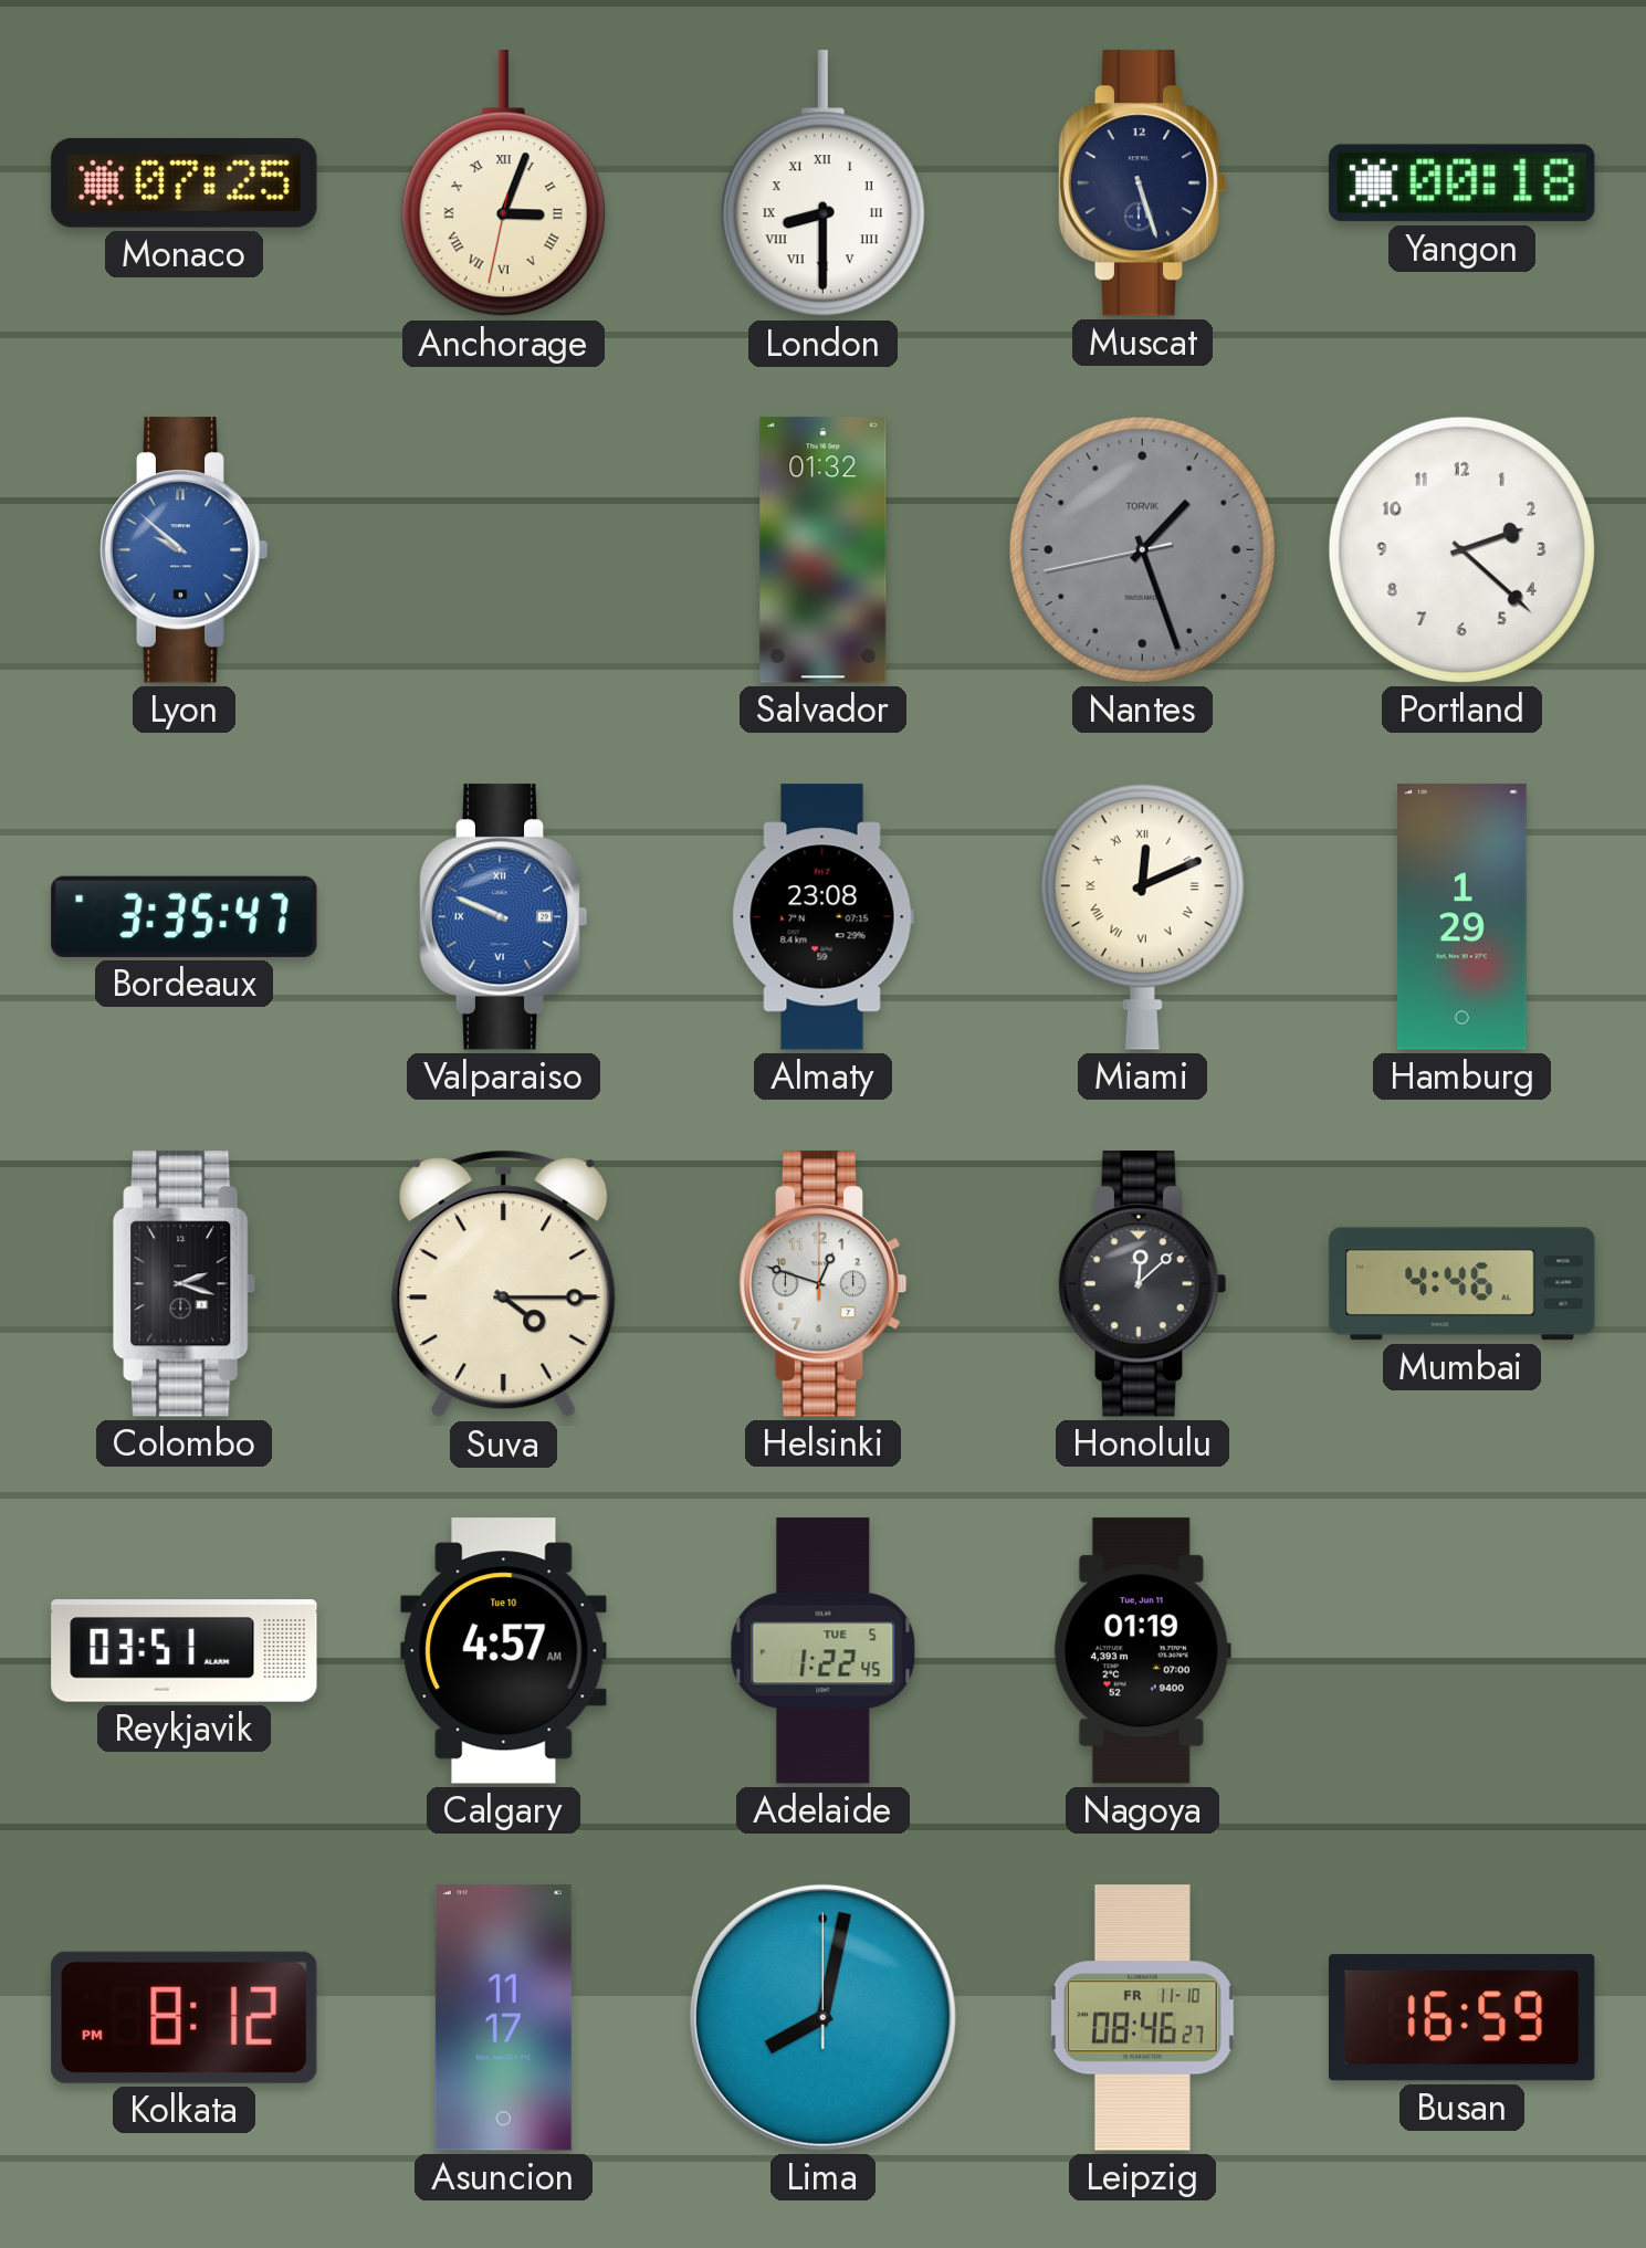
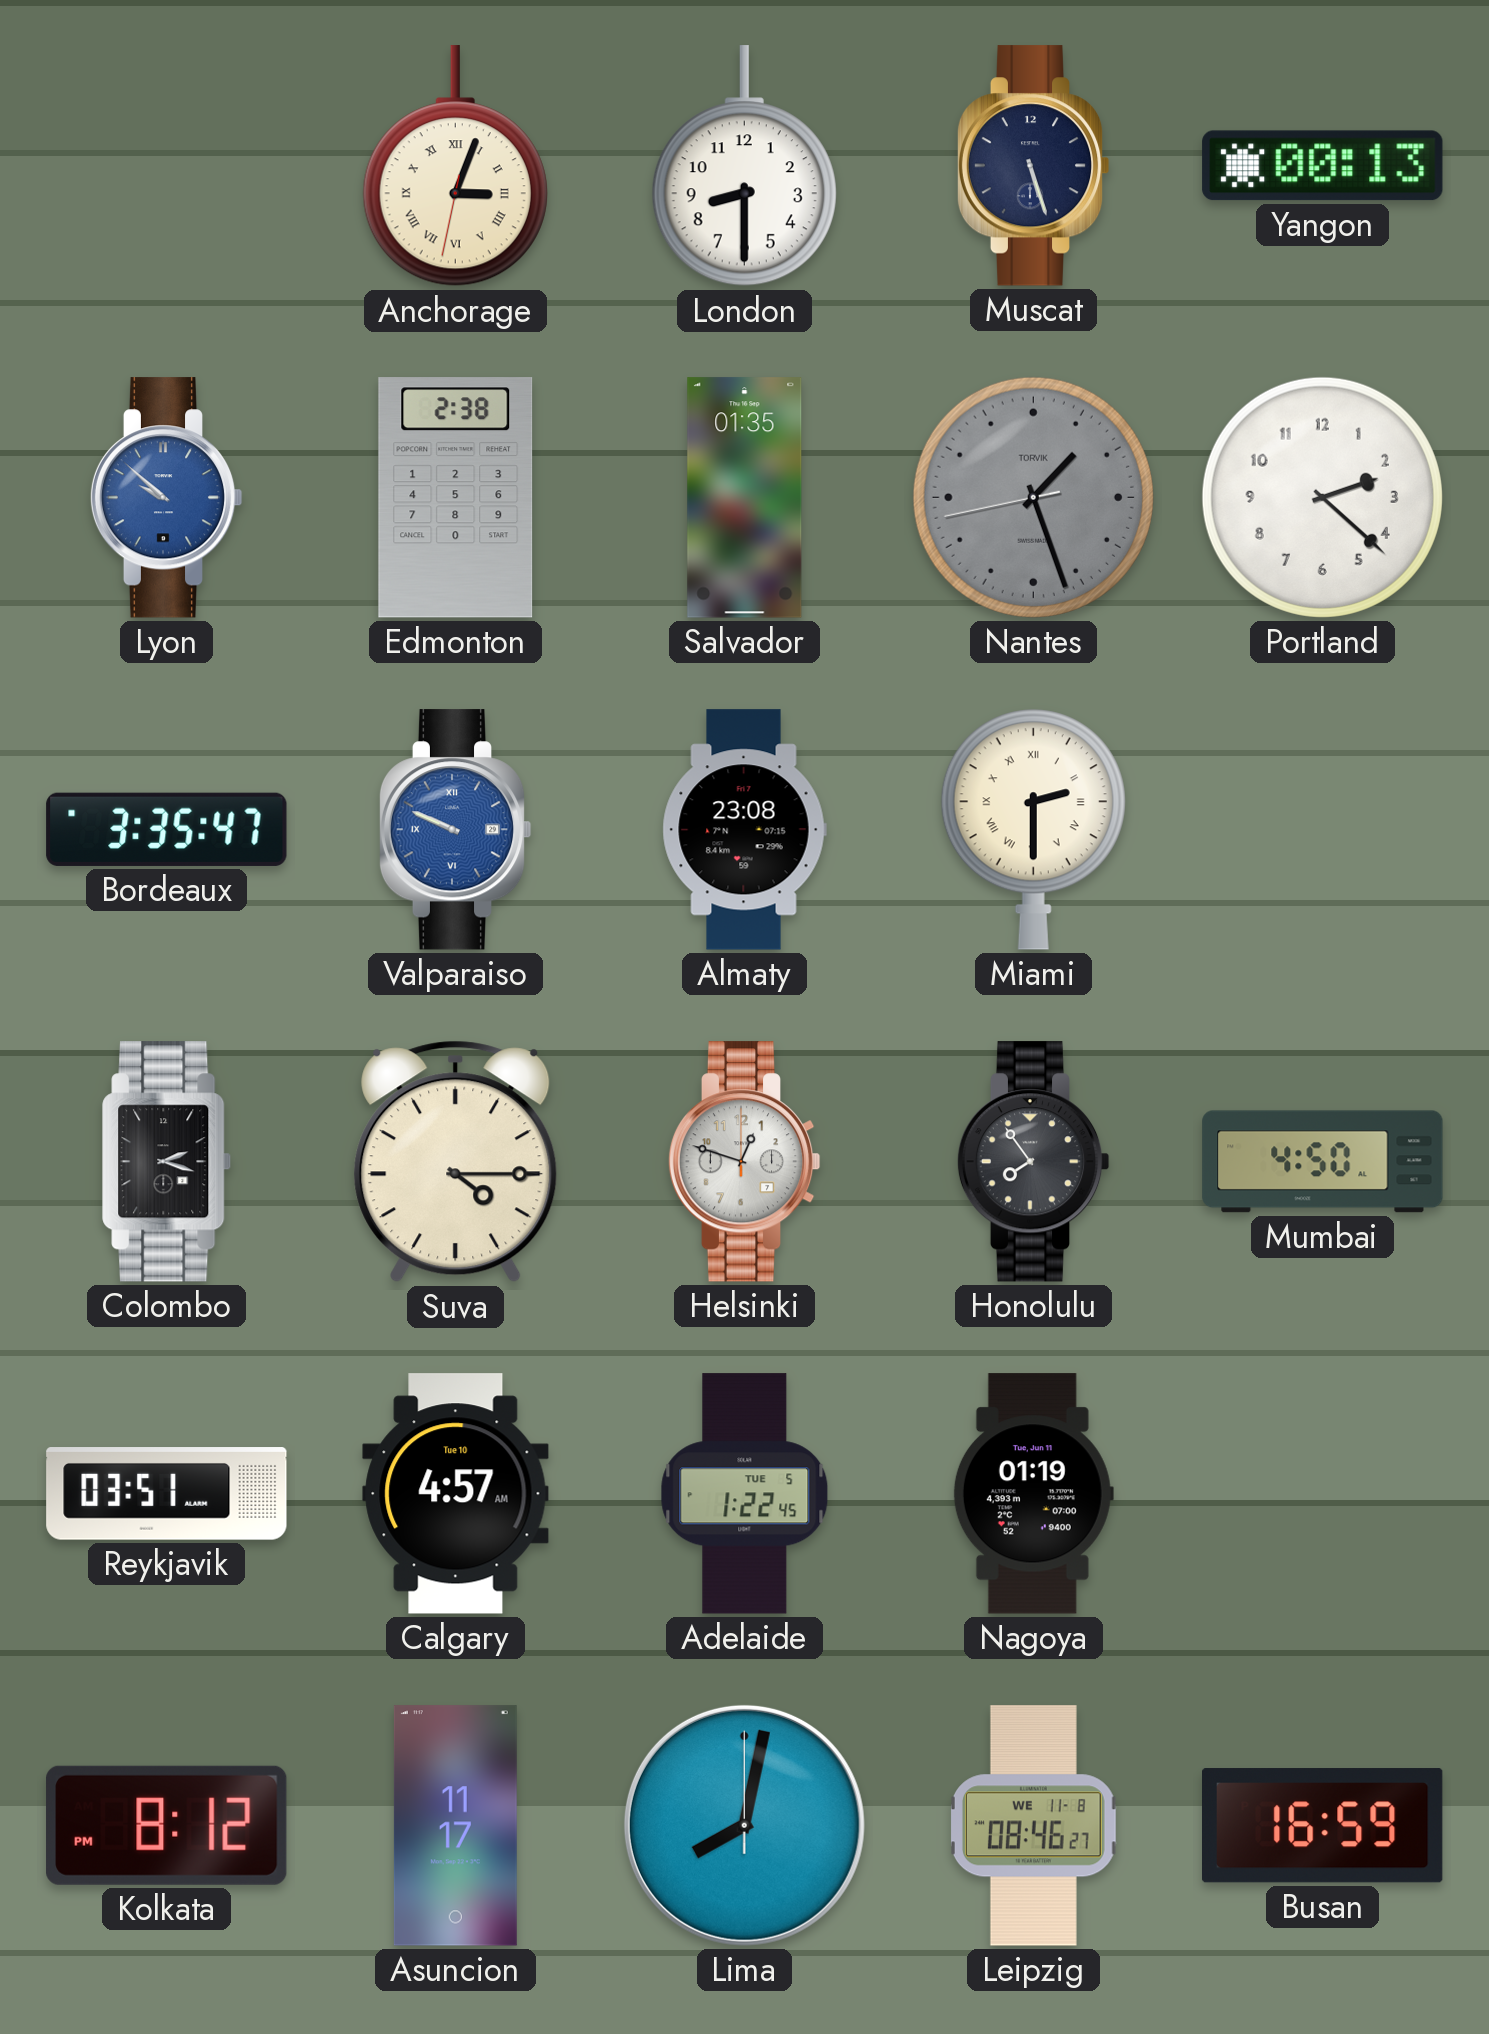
Monaco: 07:25 -> none
London numerals: Roman -> Arabic
Yangon: 00:18 -> 00:13
Edmonton: none -> 2:38
Salvador: 01:32 -> 01:35
Miami: 12:11 -> 2:30
Hamburg: 1:29 -> none
Honolulu: 12:08 -> 7:54
Mumbai: 4:46 -> 4:50
Leipzig date: FR 11-10 -> WE 11-8
